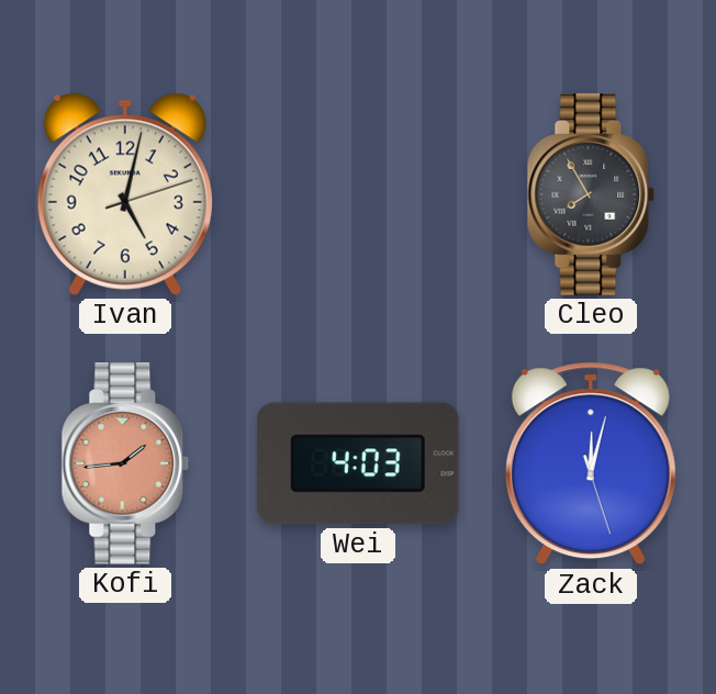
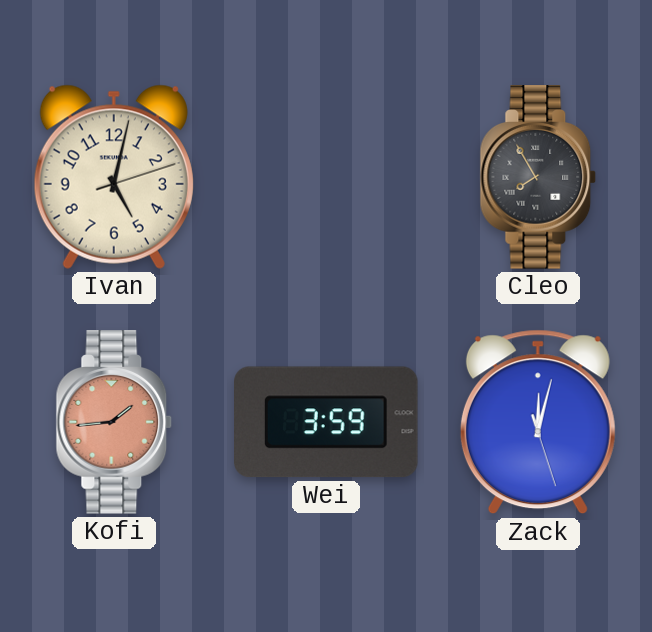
Wei: 4:03 -> 3:59
